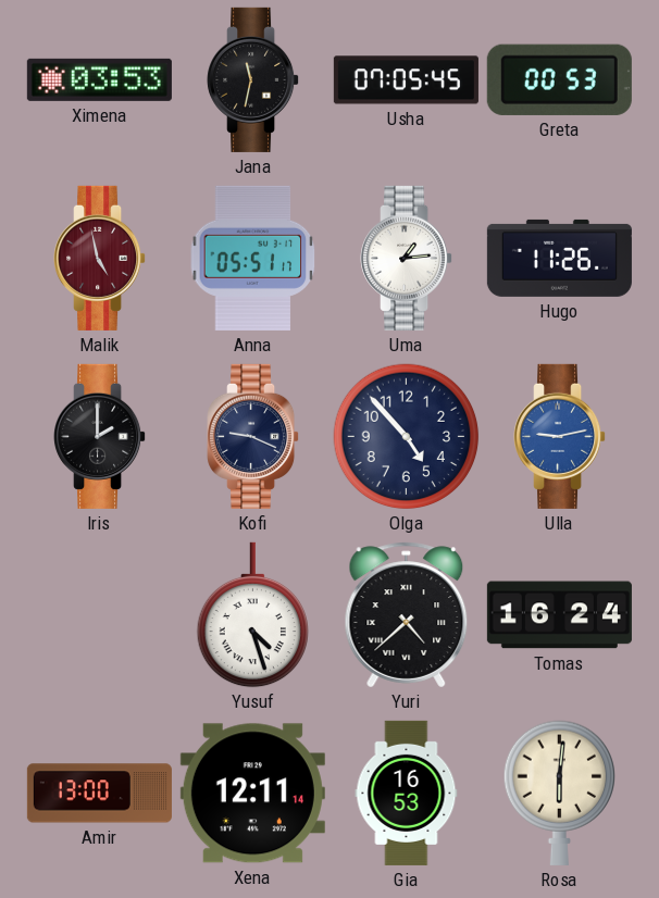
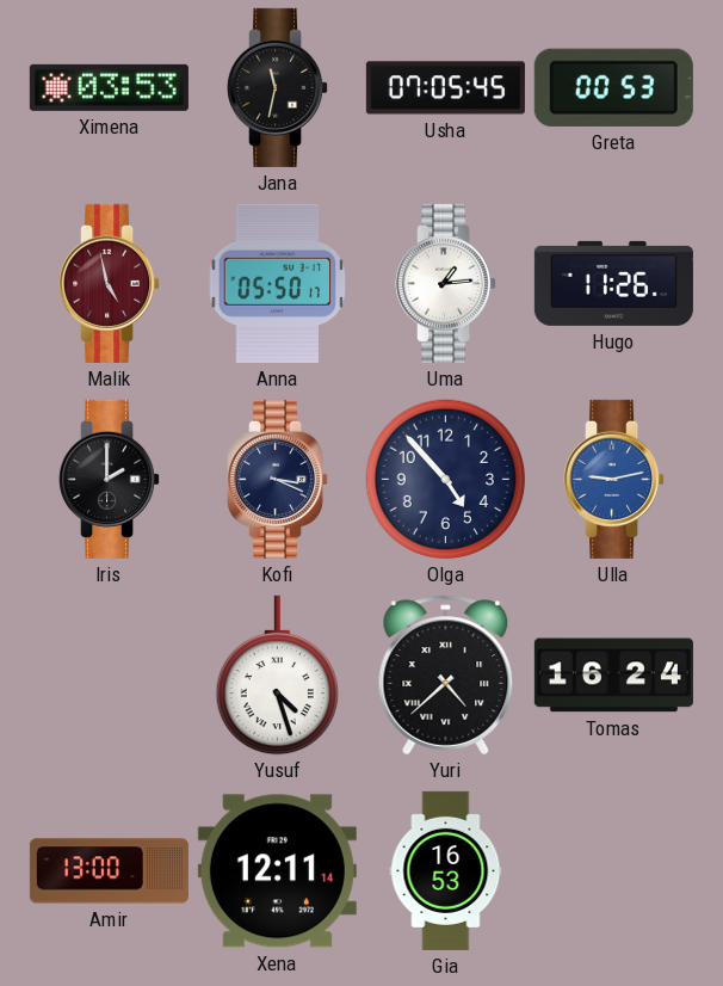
Anna: 05:51 -> 05:50
Kofi: 9:19 -> 3:19
Rosa: 6:01 -> none
